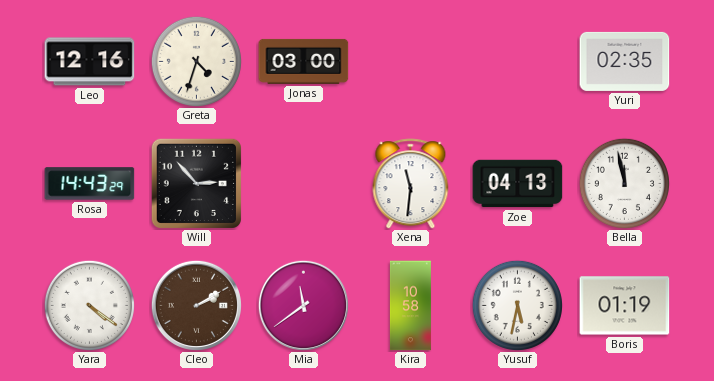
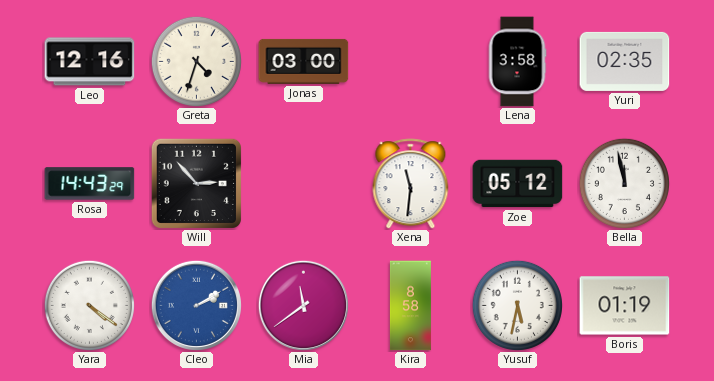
Lena: none -> 3:58
Zoe: 04:13 -> 05:12
Cleo dial: brown -> blue
Kira: 10:58 -> 8:58
